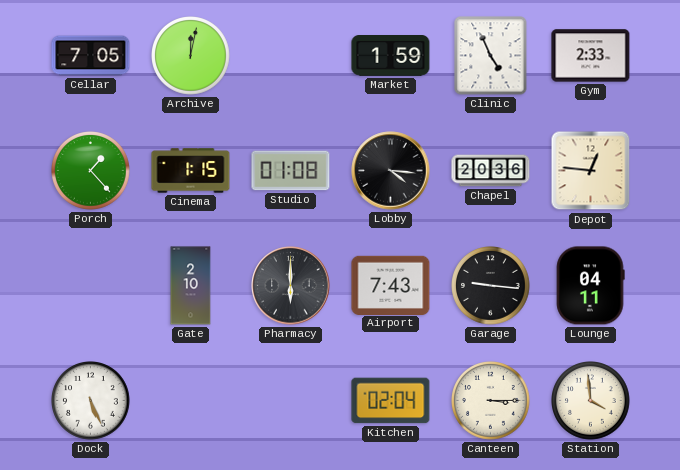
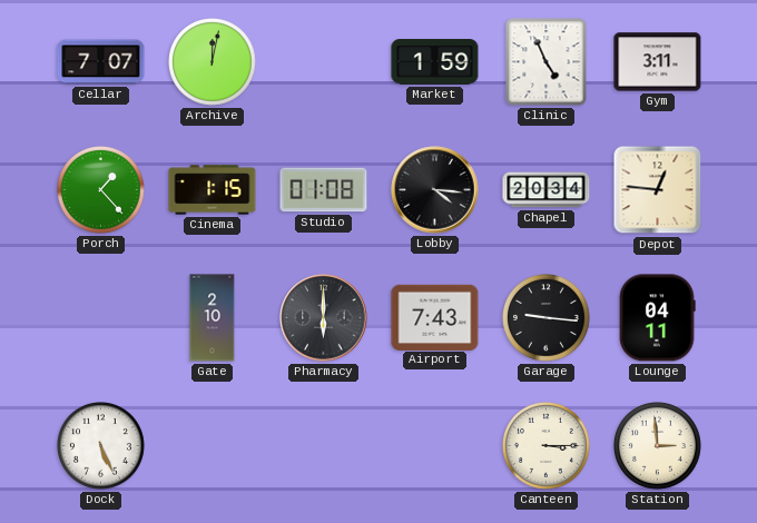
Cellar: 7:05 -> 7:07
Gym: 2:33 -> 3:11
Chapel: 20:36 -> 20:34
Kitchen: 02:04 -> none
Station: 3:59 -> 2:59
